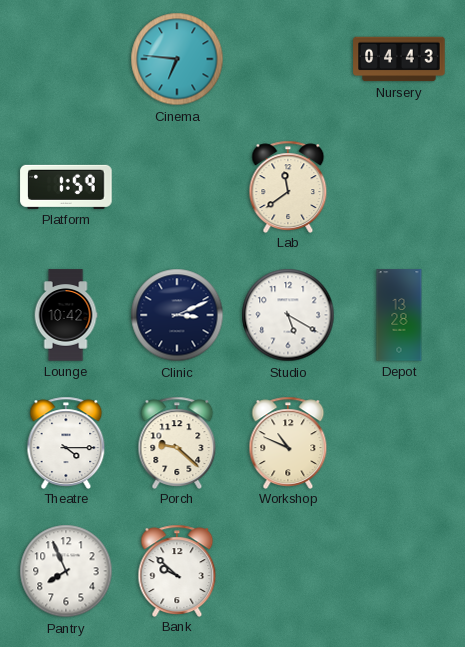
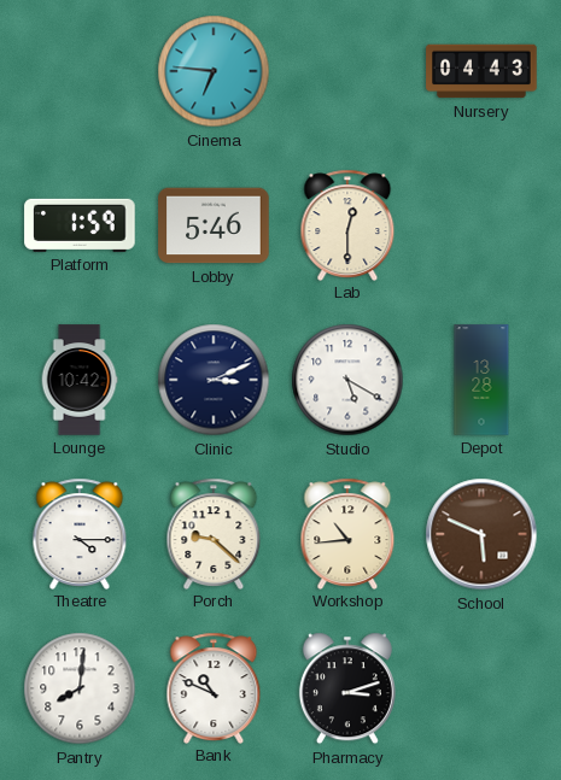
Lobby: none -> 5:46
Lab: 11:39 -> 12:30
Workshop: 10:49 -> 10:44
School: none -> 5:49
Pantry: 7:56 -> 8:01
Bank: 9:52 -> 10:49
Pharmacy: none -> 3:12
